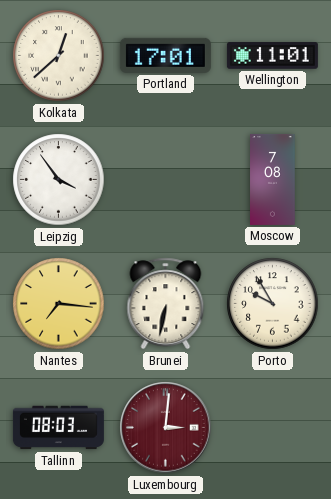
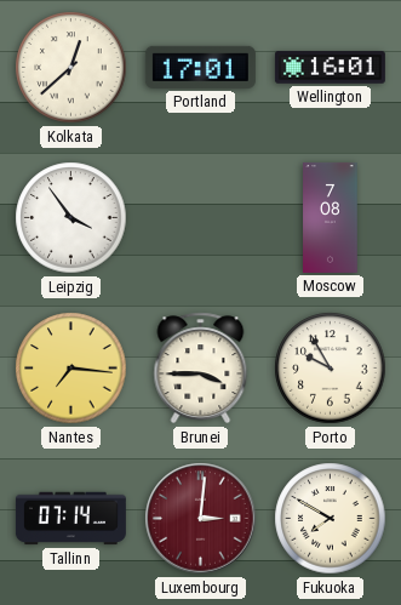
Wellington: 11:01 -> 16:01
Brunei: 6:32 -> 3:45
Tallinn: 08:03 -> 07:14
Fukuoka: none -> 7:50
